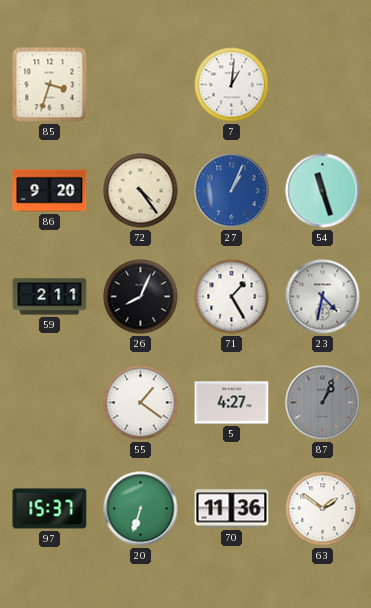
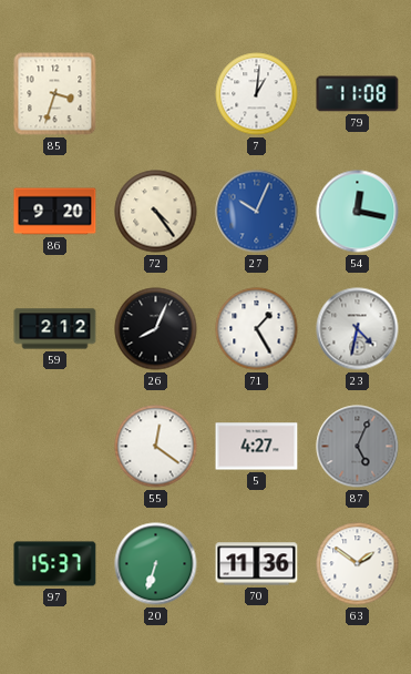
79: none -> 11:08
27: 1:04 -> 10:04
54: 11:27 -> 12:17
59: 2:11 -> 2:12
55: 1:21 -> 12:21
87: 1:04 -> 5:04
